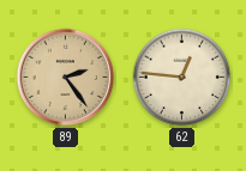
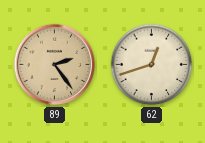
62: 12:46 -> 12:42
